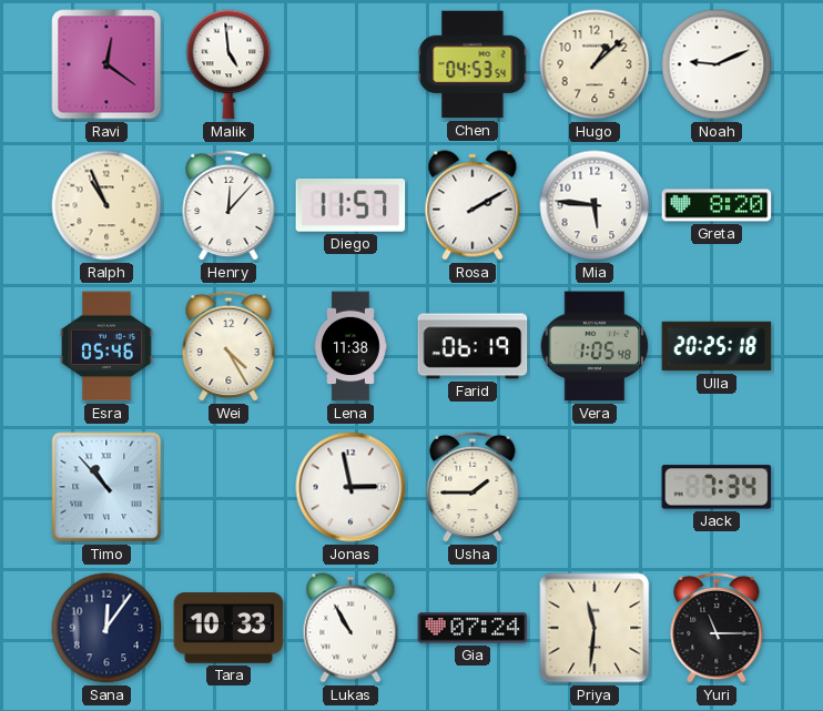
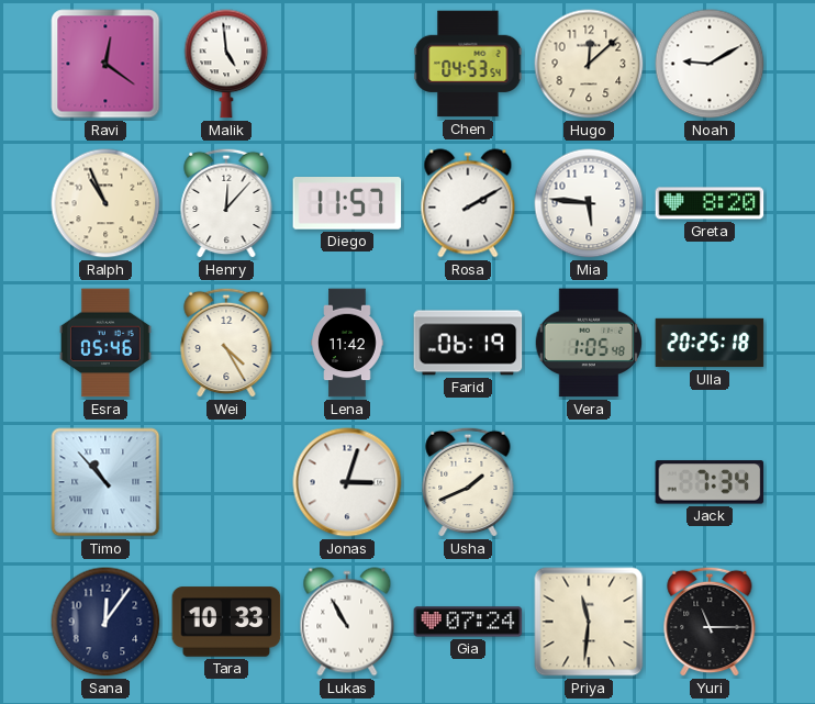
Hugo: 1:08 -> 12:08
Noah: 9:11 -> 9:10
Lena: 11:38 -> 11:42
Jonas: 2:58 -> 3:03
Usha: 1:45 -> 1:41
